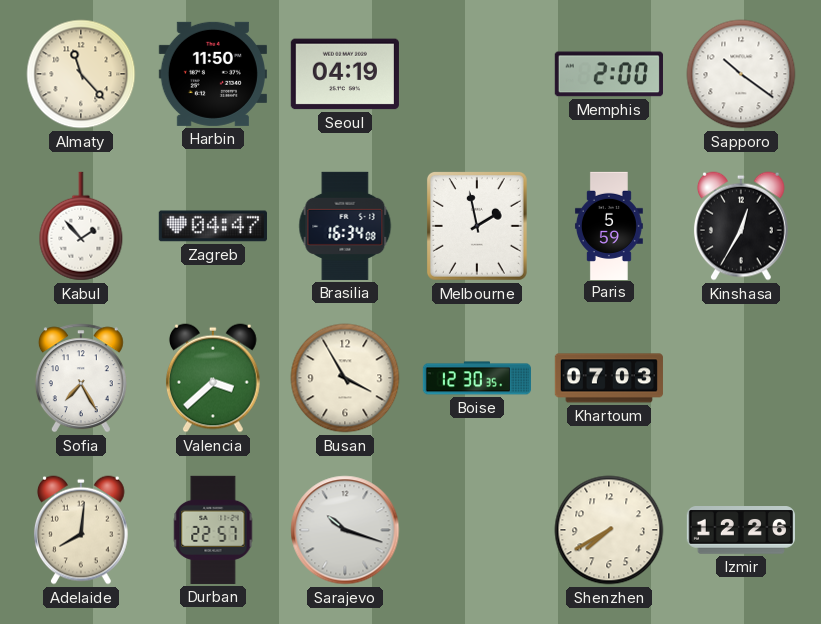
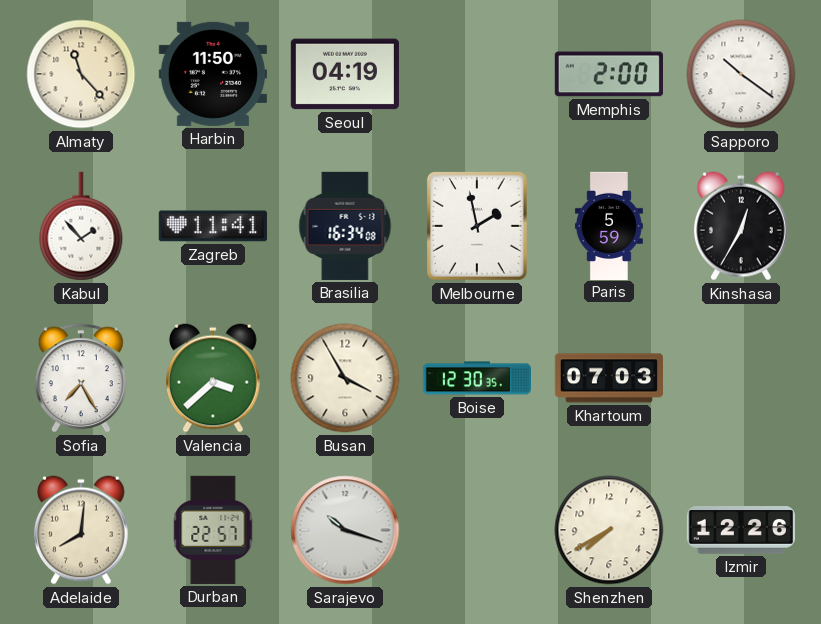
Zagreb: 04:47 -> 11:41
